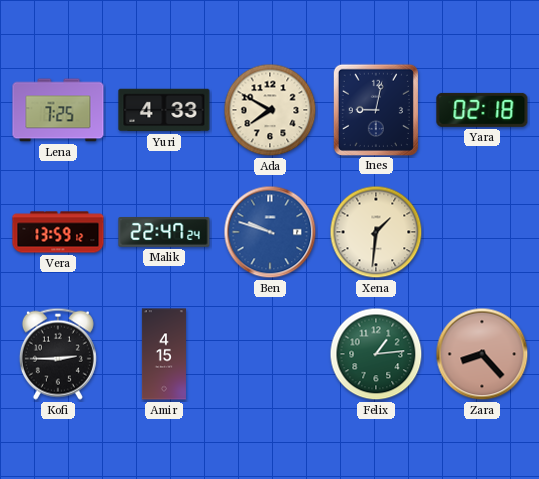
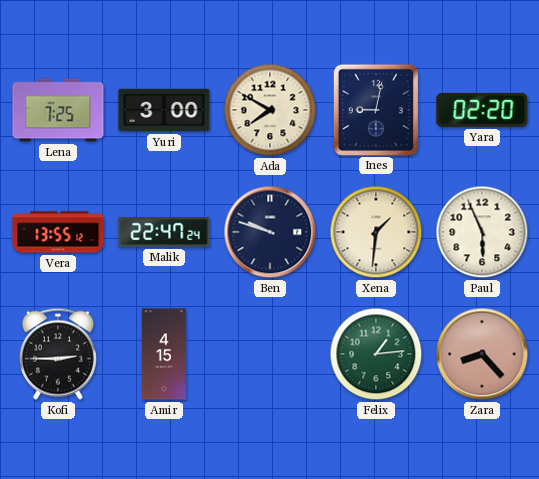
Yuri: 4:33 -> 3:00
Yara: 02:18 -> 02:20
Vera: 13:59 -> 13:55
Ben dial: blue -> navy
Paul: none -> 5:56
